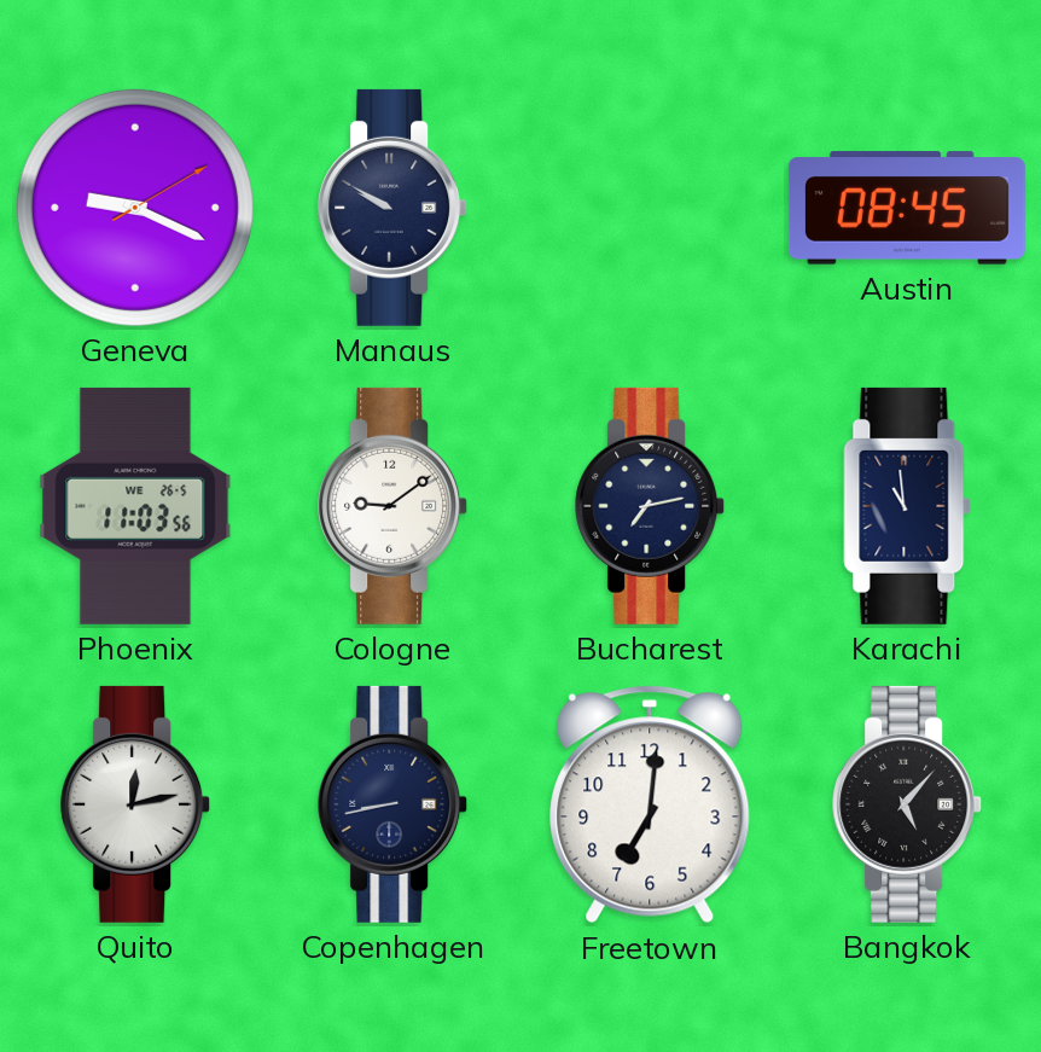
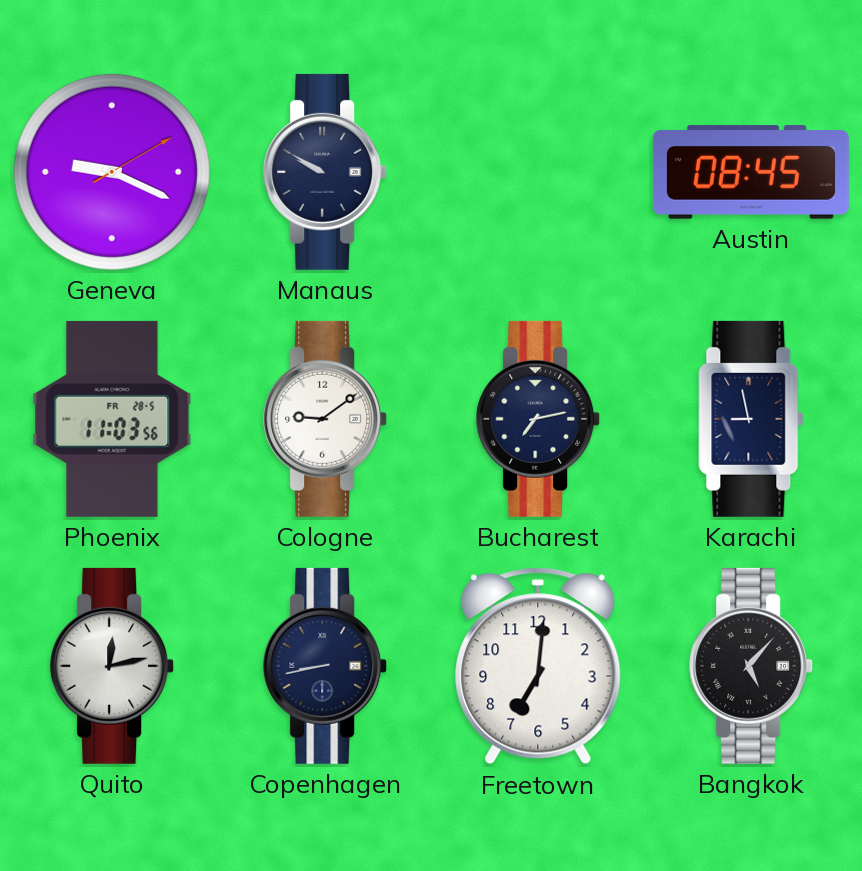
Phoenix date: WE 26-5 -> FR 28-5
Karachi: 10:59 -> 8:58
